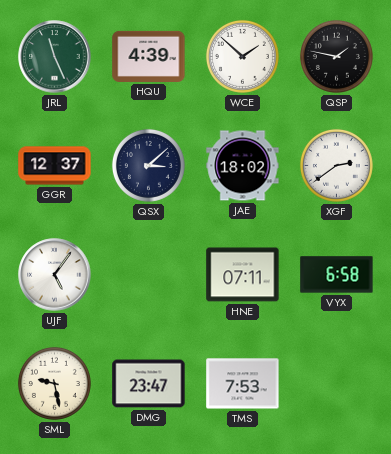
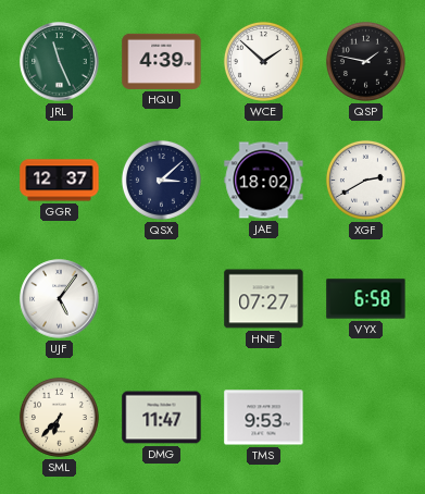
XGF: 2:39 -> 2:40
HNE: 07:11 -> 07:27
SML: 9:28 -> 6:37
DMG: 23:47 -> 11:47
TMS: 7:53 -> 9:53
